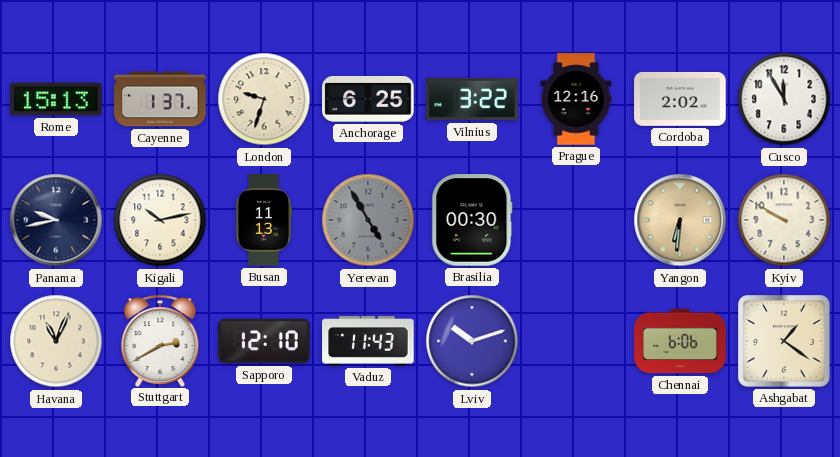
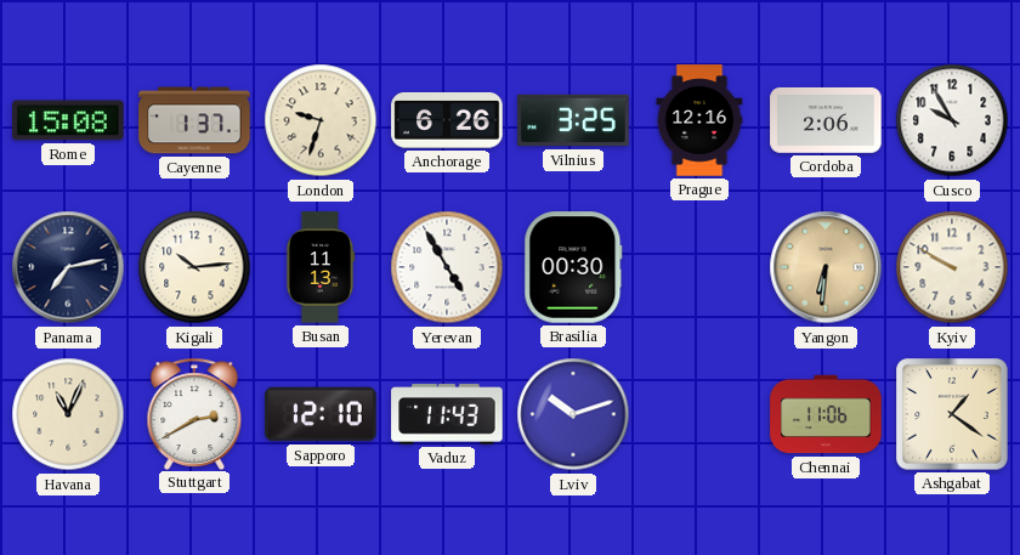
Rome: 15:13 -> 15:08
Anchorage: 6:25 -> 6:26
Vilnius: 3:22 -> 3:25
Cordoba: 2:02 -> 2:06
Cusco: 11:55 -> 9:55
Panama: 9:43 -> 7:13
Kigali: 10:13 -> 10:14
Yerevan dial: grey -> white
Chennai: 6:06 -> 11:06
